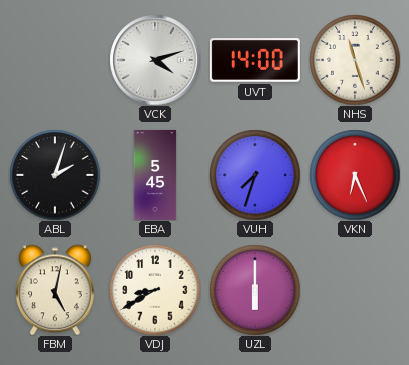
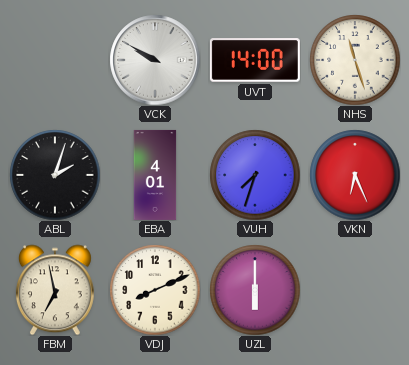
VCK: 4:12 -> 9:50
EBA: 5:45 -> 4:01
FBM: 5:02 -> 6:58
VDJ: 8:40 -> 8:11
